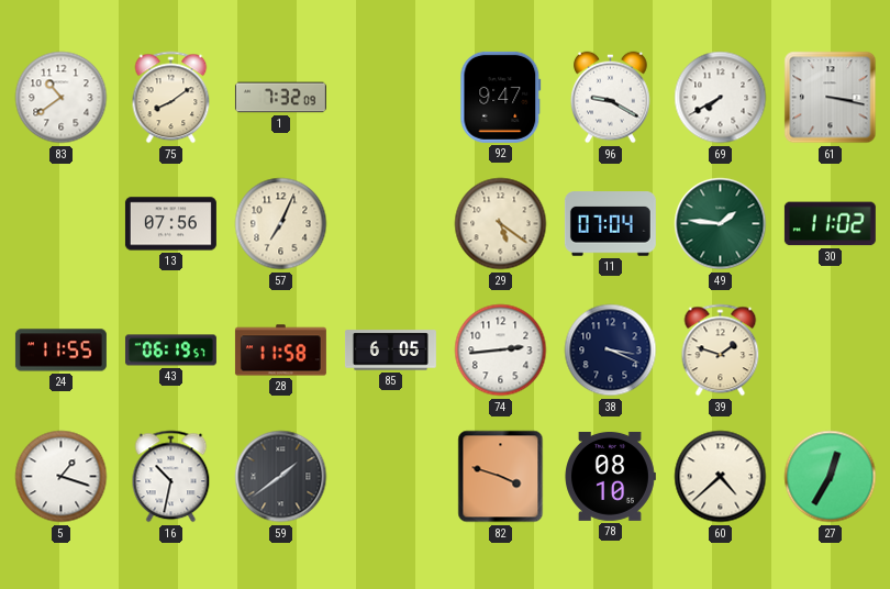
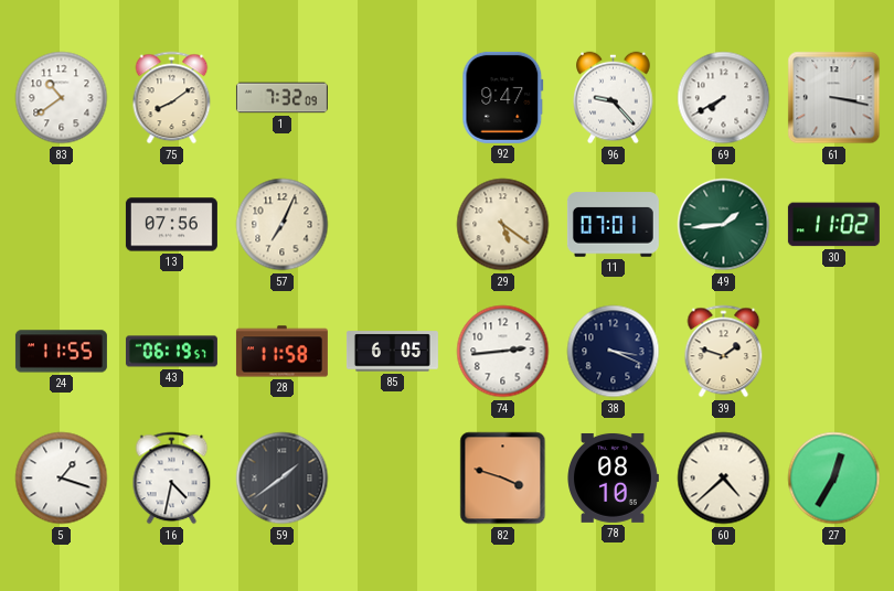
96: 9:20 -> 9:23
11: 07:04 -> 07:01
49: 1:46 -> 1:44
16: 10:32 -> 4:32
